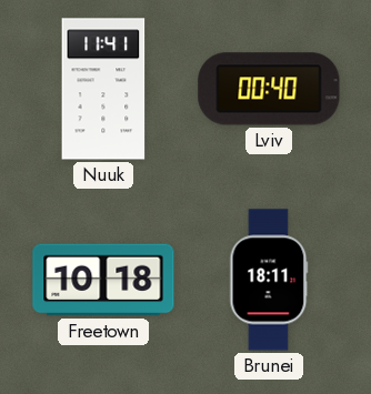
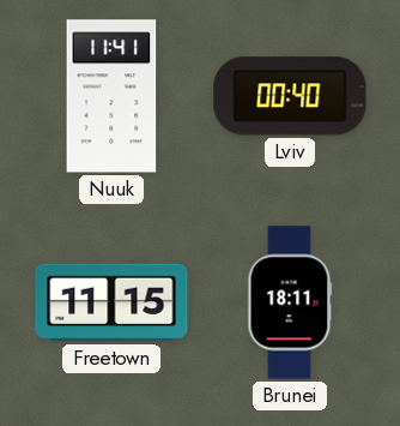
Freetown: 10:18 -> 11:15
